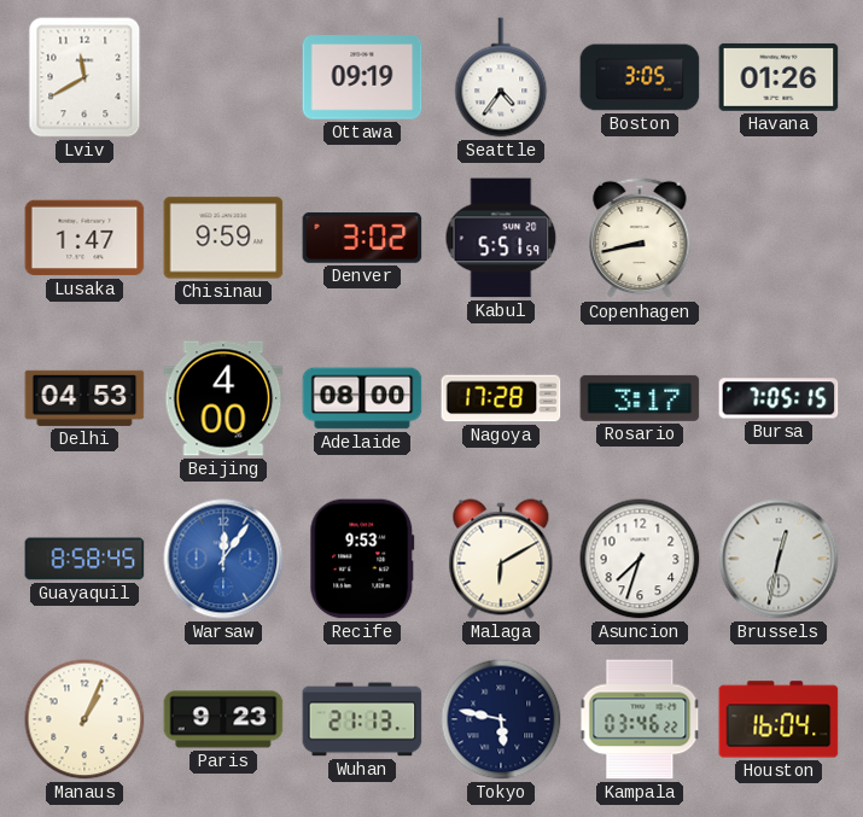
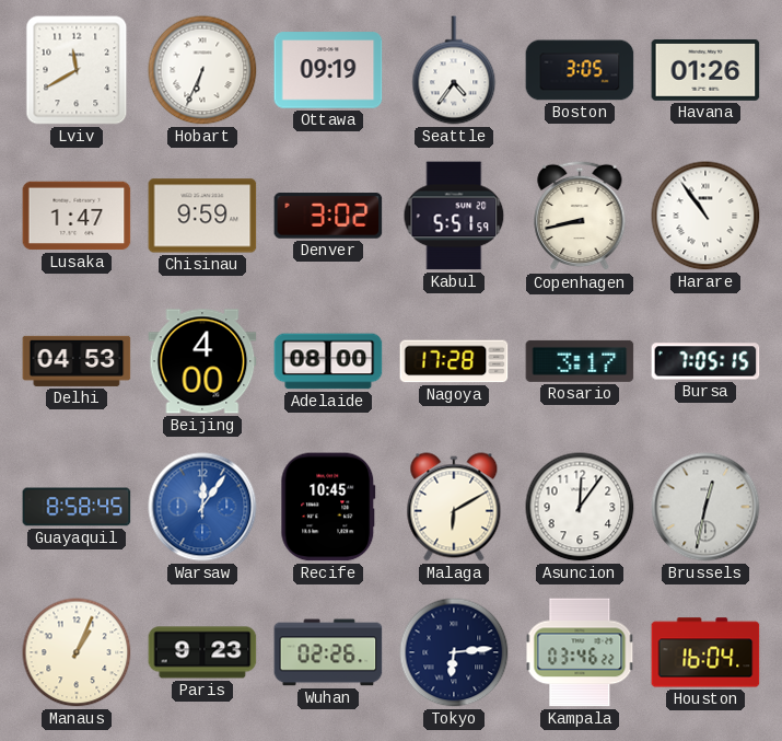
Hobart: none -> 6:34
Harare: none -> 10:54
Recife: 9:53 -> 10:45
Asuncion: 7:33 -> 12:06
Wuhan: 21:13 -> 02:26
Tokyo: 5:47 -> 6:14
